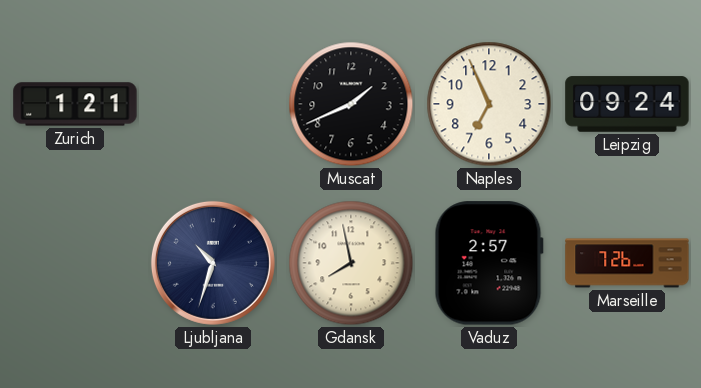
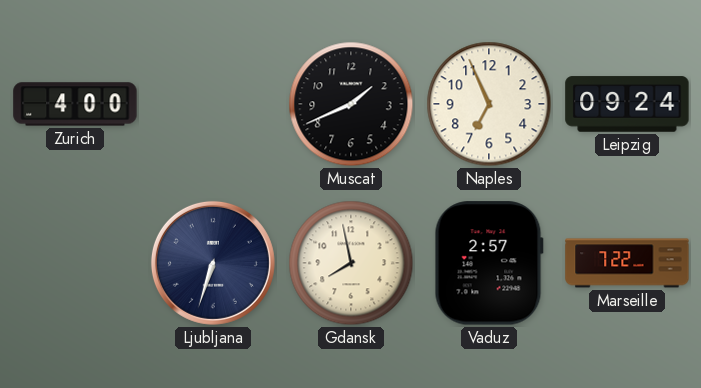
Zurich: 1:21 -> 4:00
Ljubljana: 10:33 -> 6:33
Marseille: 7:26 -> 7:22
